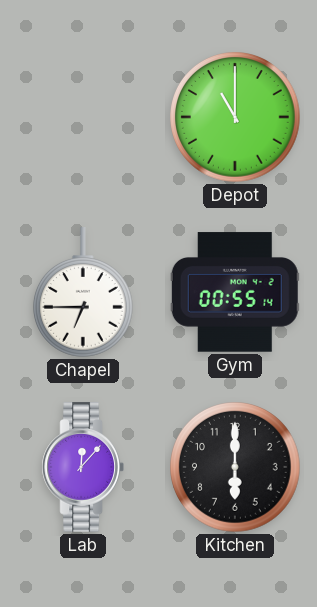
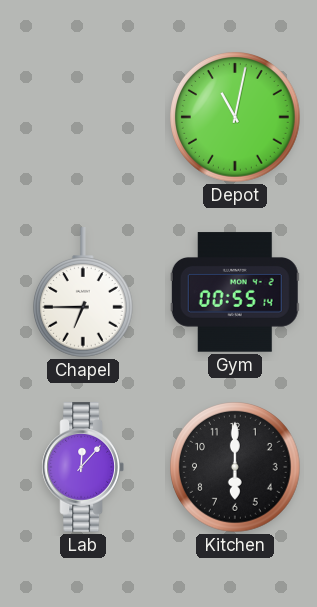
Depot: 11:00 -> 11:02
